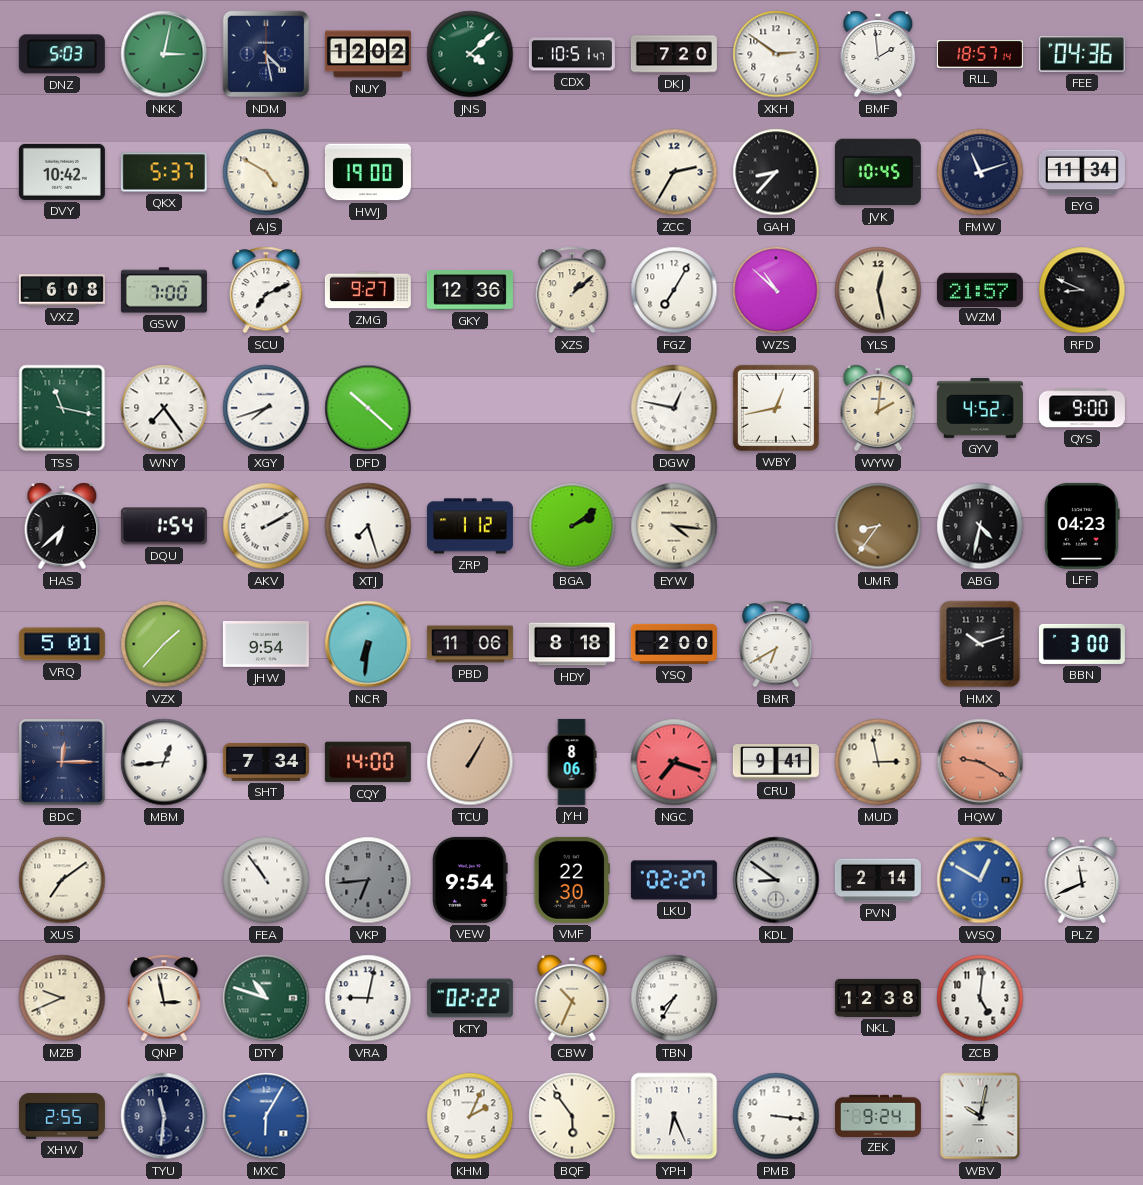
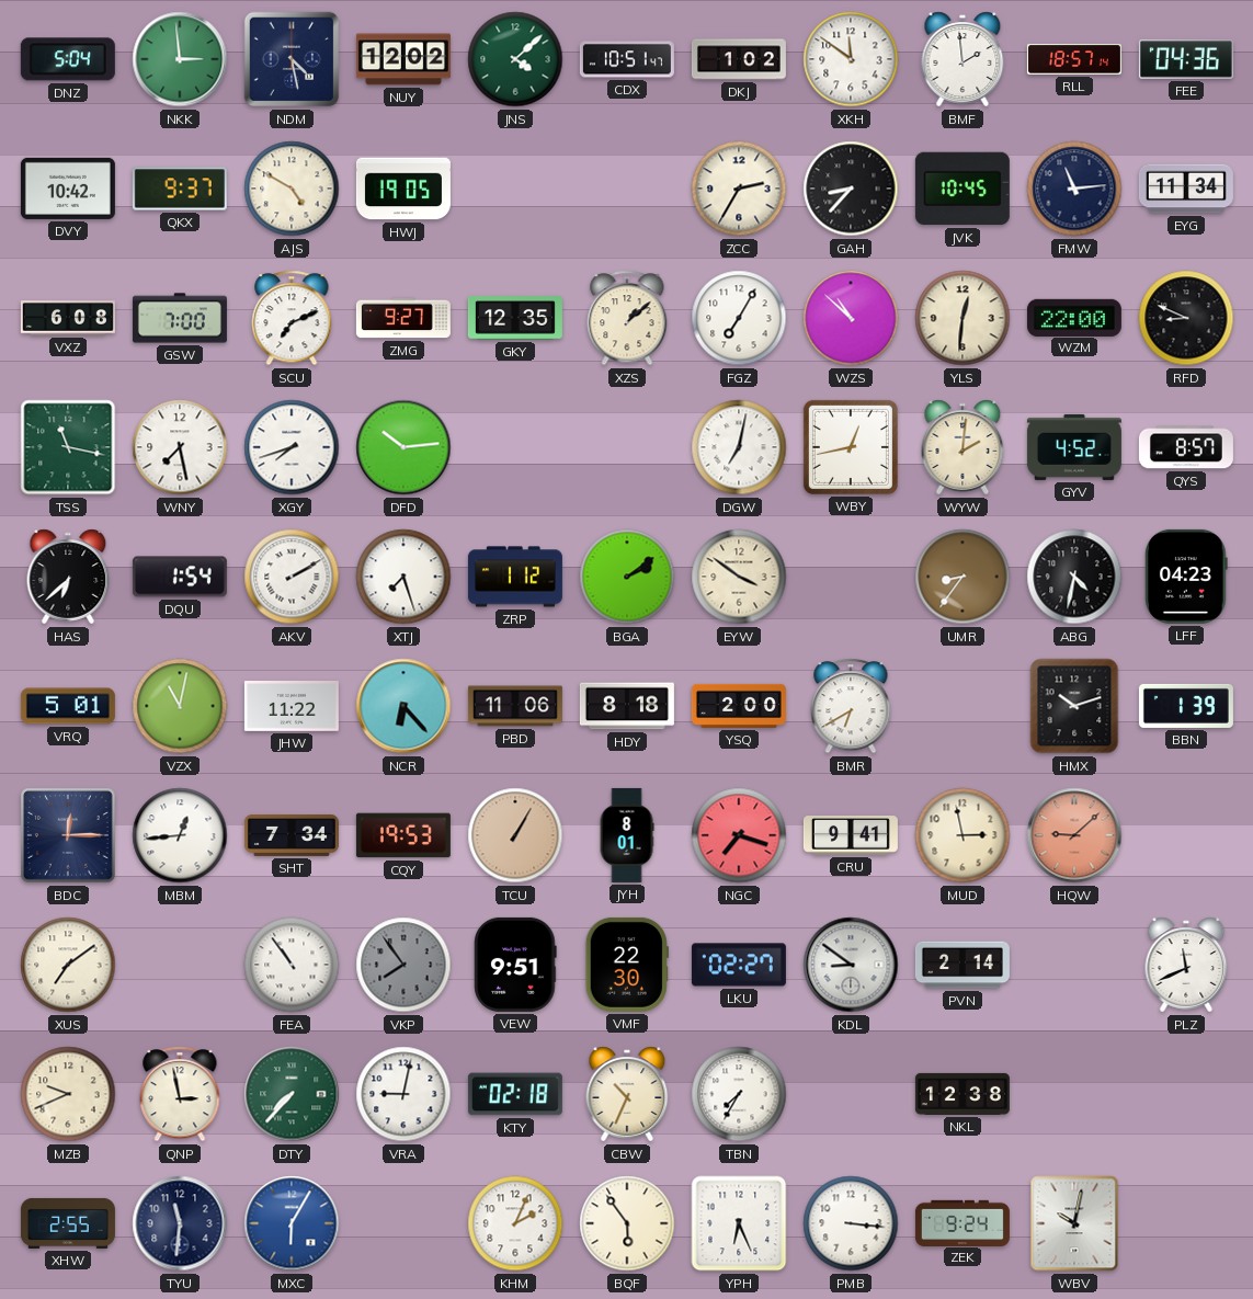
DNZ: 5:03 -> 5:04
NKK: 3:02 -> 2:59
DKJ: 7:20 -> 1:02
XKH: 2:51 -> 11:51
QKX: 5:37 -> 9:37
HWJ: 19:00 -> 19:05
FMW: 11:12 -> 11:14
GKY: 12:36 -> 12:35
YLS: 12:28 -> 12:31
WZM: 21:57 -> 22:00
WNY: 7:24 -> 7:28
DFD: 10:22 -> 10:14
DGW: 12:47 -> 7:02
QYS: 9:00 -> 8:57
EYW: 4:16 -> 3:51
VZX: 1:37 -> 11:02
JHW: 9:54 -> 11:22
NCR: 6:31 -> 6:23
BBN: 3:00 -> 1:39
CQY: 14:00 -> 19:53
JYH: 8:06 -> 8:01
HQW: 9:20 -> 9:08
VKP: 6:44 -> 7:54
VEW: 9:54 -> 9:51
WSQ: 12:50 -> none
DTY: 10:48 -> 7:37
KTY: 02:22 -> 02:18
ZCB: 5:01 -> none
